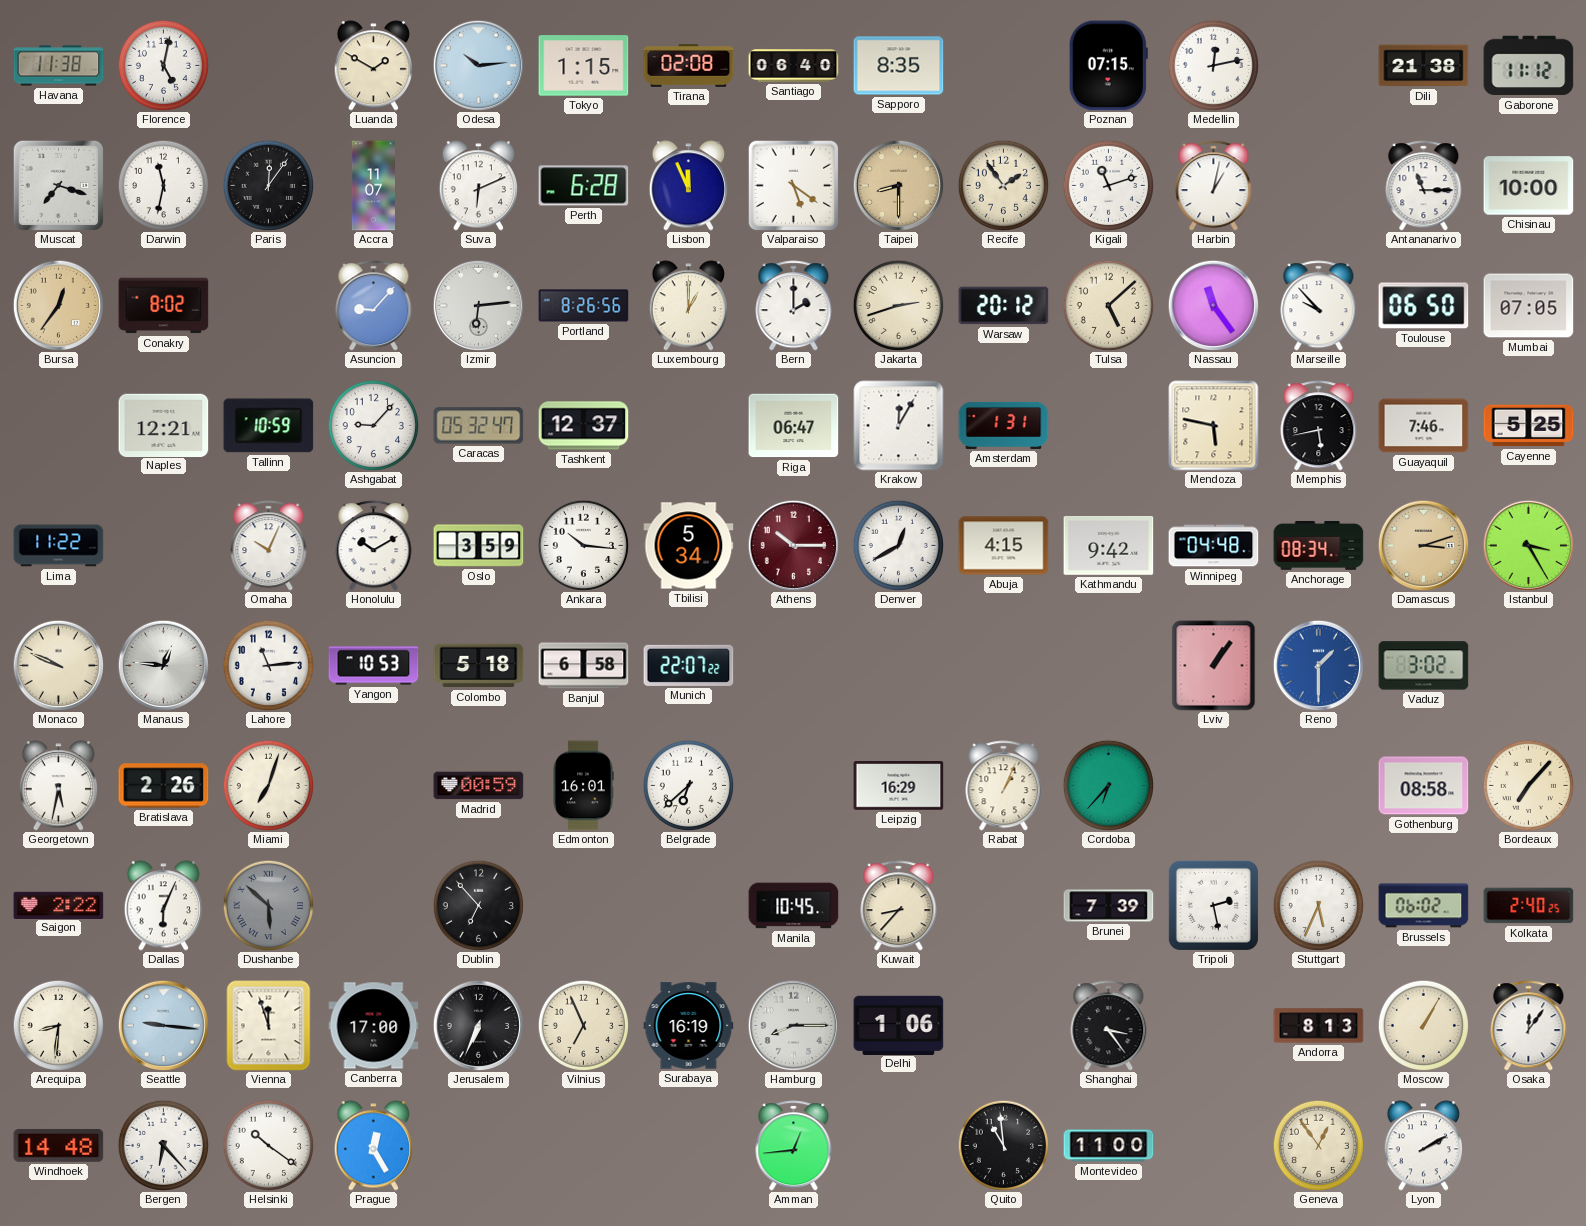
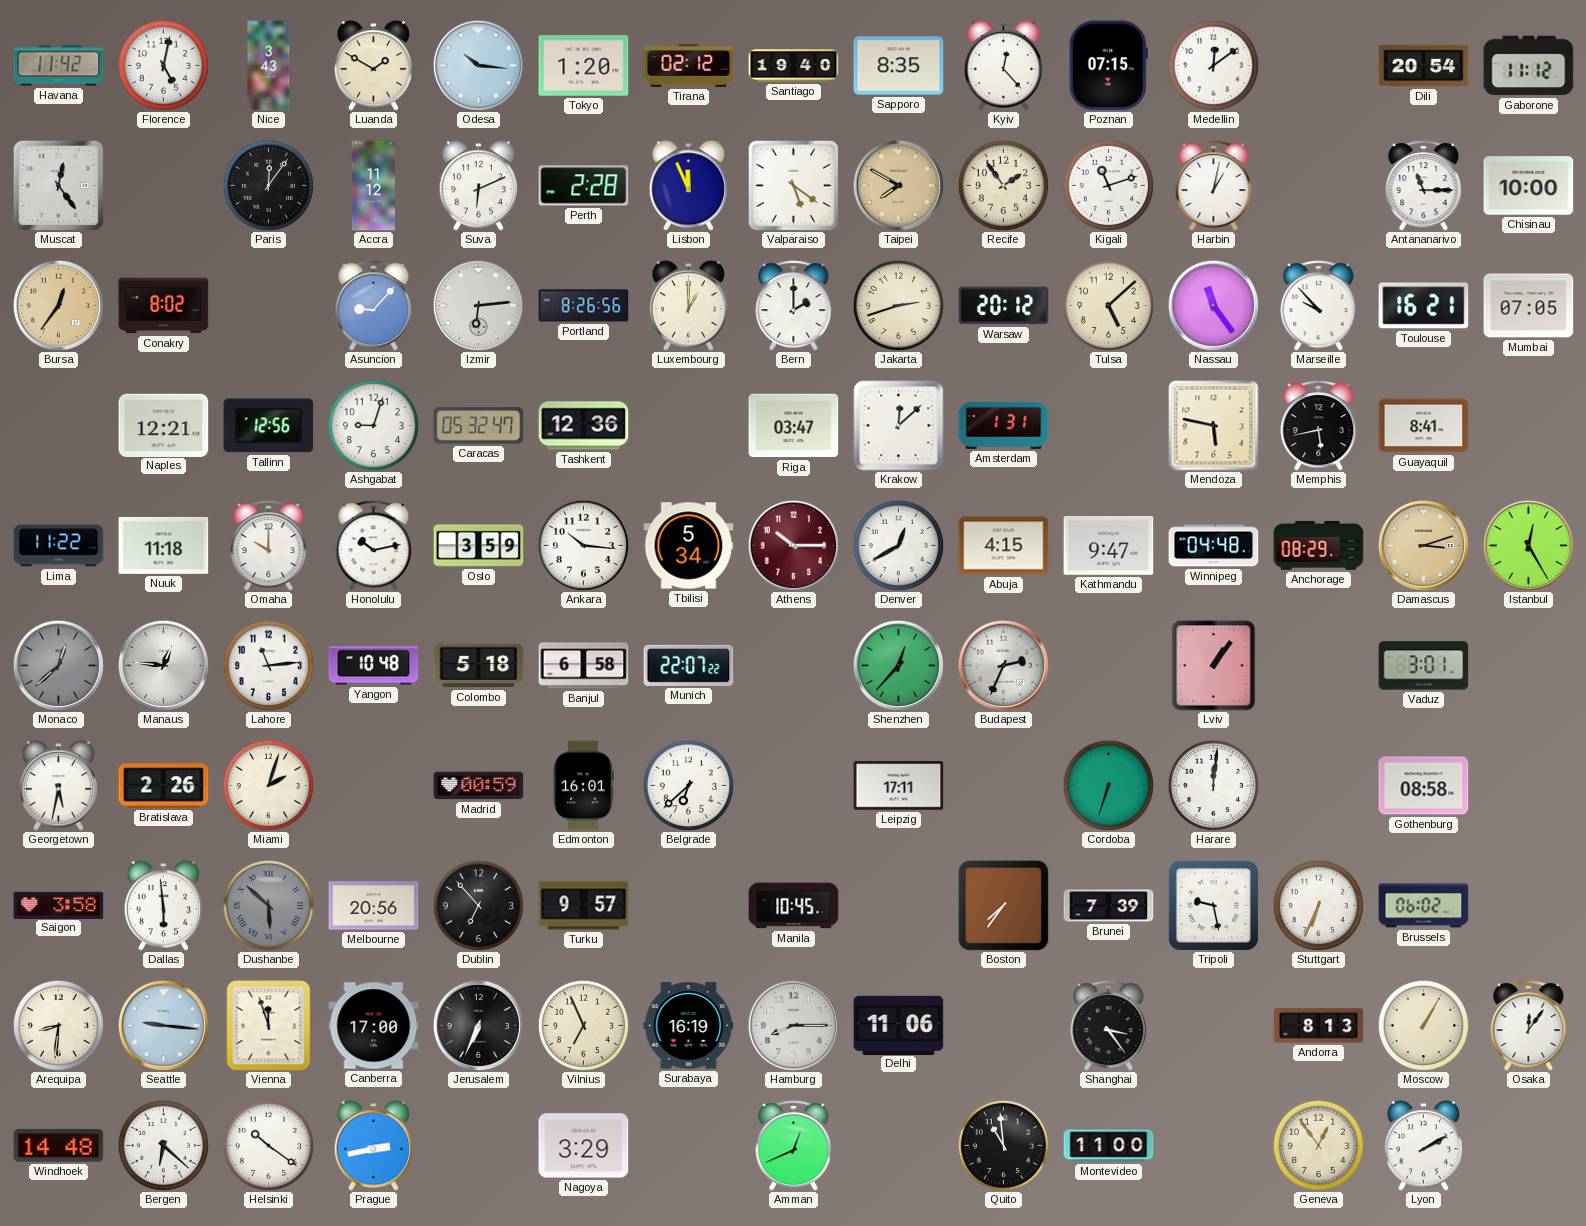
Havana: 11:38 -> 11:42
Nice: none -> 3:43
Odesa: 10:14 -> 10:16
Tokyo: 1:15 -> 1:20
Tirana: 02:08 -> 02:12
Santiago: 06:40 -> 19:40
Kyiv: none -> 12:23
Medellin: 12:13 -> 12:09
Dili: 21:38 -> 20:54
Muscat: 7:18 -> 12:24
Darwin: 11:32 -> none
Accra: 11:07 -> 11:12
Perth: 6:28 -> 2:28
Taipei: 8:30 -> 7:50
Toulouse: 06:50 -> 16:21
Tallinn: 10:59 -> 12:56
Ashgabat: 9:07 -> 9:03
Tashkent: 12:37 -> 12:36
Riga: 06:47 -> 03:47
Krakow: 12:05 -> 12:08
Guayaquil: 7:46 -> 8:41
Cayenne: 5:25 -> none
Nuuk: none -> 11:18
Omaha: 10:04 -> 10:00
Honolulu: 10:10 -> 10:13
Kathmandu: 9:42 -> 9:47
Anchorage: 08:34 -> 08:29
Istanbul: 3:25 -> 12:25
Monaco: 9:49 -> 12:38
Monaco dial: cream -> grey
Yangon: 10:53 -> 10:48
Shenzhen: none -> 12:37
Budapest: none -> 2:34
Reno: 1:30 -> none
Vaduz: 3:02 -> 3:01
Miami: 7:03 -> 2:03
Leipzig: 16:29 -> 17:11
Rabat: 1:04 -> none
Cordoba: 6:37 -> 6:33
Harare: none -> 12:01
Bordeaux: 7:07 -> none
Saigon: 2:22 -> 3:58
Dallas: 6:04 -> 5:59
Melbourne: none -> 20:56
Turku: none -> 9:57
Kuwait: 8:37 -> none
Boston: none -> 7:36
Tripoli: 2:28 -> 9:28
Stuttgart: 5:34 -> 6:34
Kolkata: 2:40 -> none
Delhi: 1:06 -> 11:06
Bergen: 6:23 -> 6:22
Prague: 12:25 -> 2:43
Nagoya: none -> 3:29
Amman: 12:44 -> 12:41
